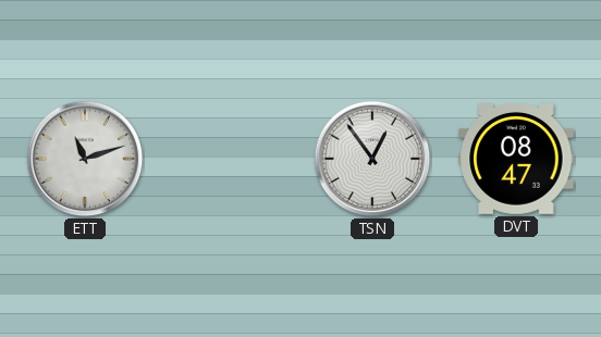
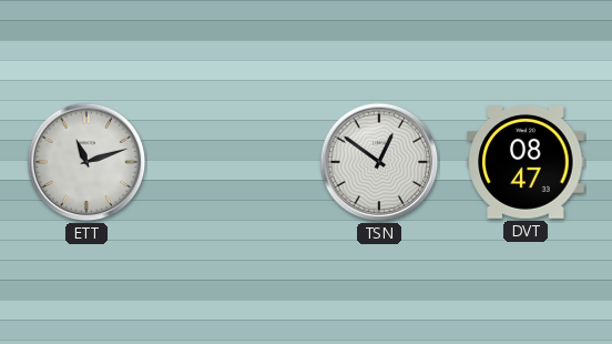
TSN: 12:54 -> 12:51
